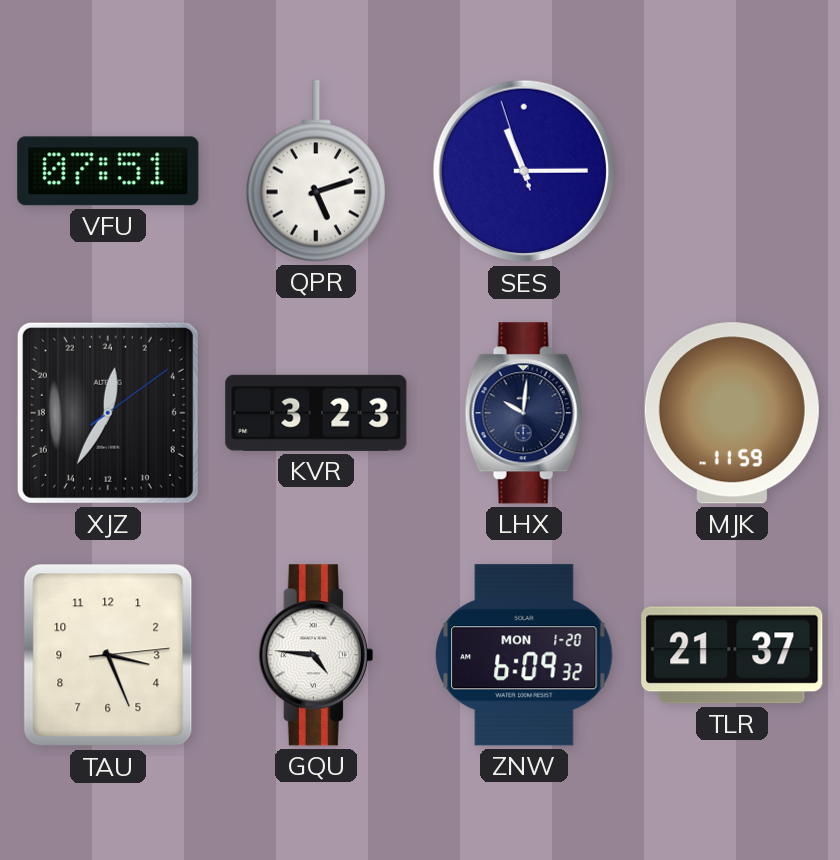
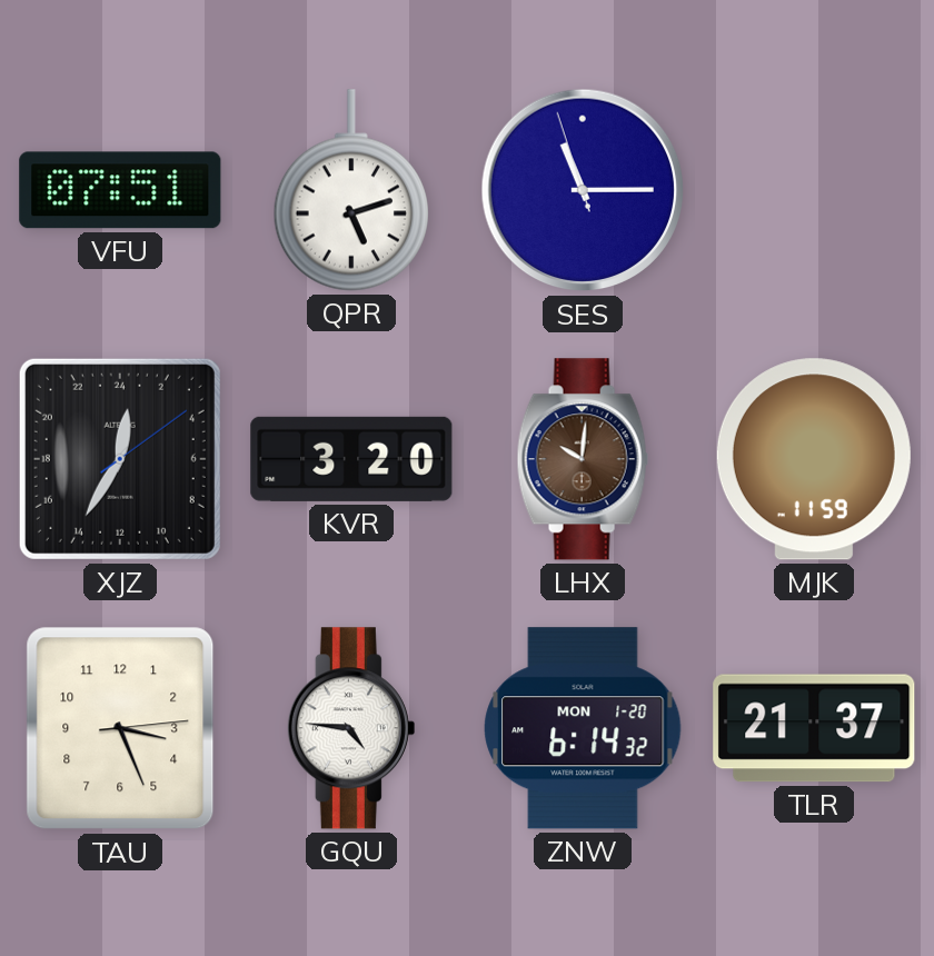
KVR: 3:23 -> 3:20
LHX dial: navy -> brown
ZNW: 6:09 -> 6:14
